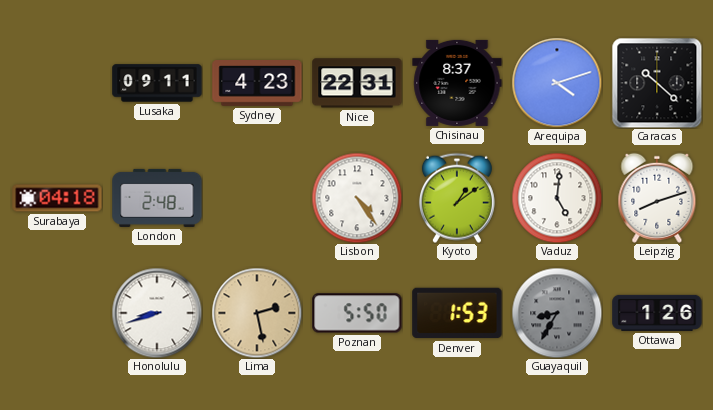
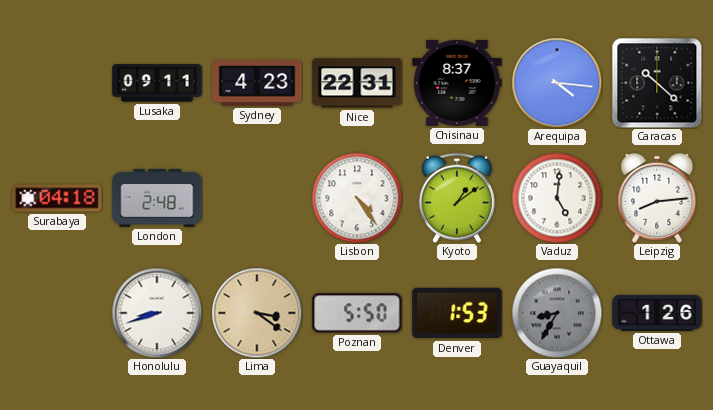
Arequipa: 4:12 -> 4:16
Leipzig: 8:12 -> 8:14
Lima: 2:28 -> 3:21
